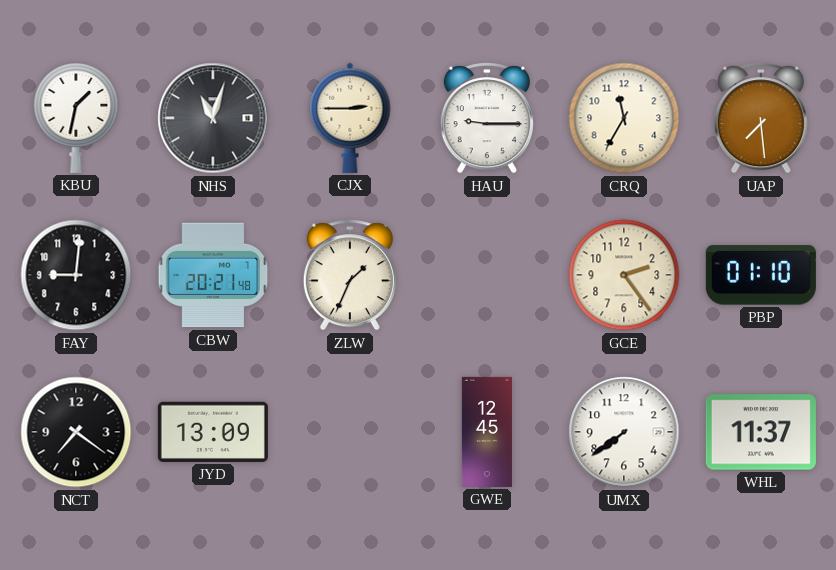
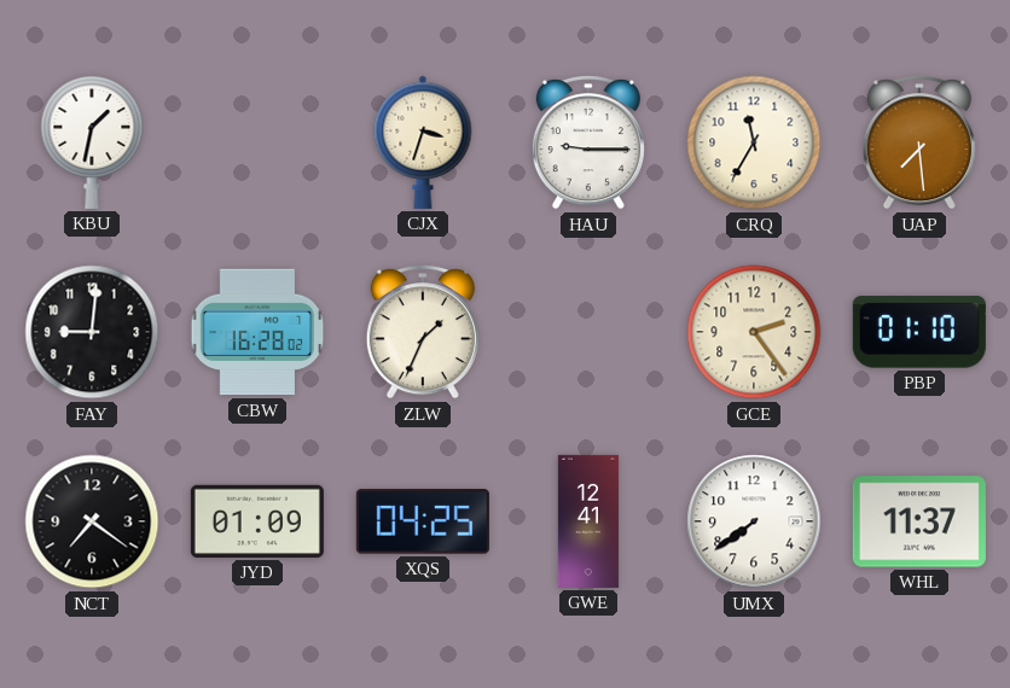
NHS: 11:03 -> none
CJX: 2:45 -> 3:33
CBW: 20:21 -> 16:28
JYD: 13:09 -> 01:09
XQS: none -> 04:25
GWE: 12:45 -> 12:41
